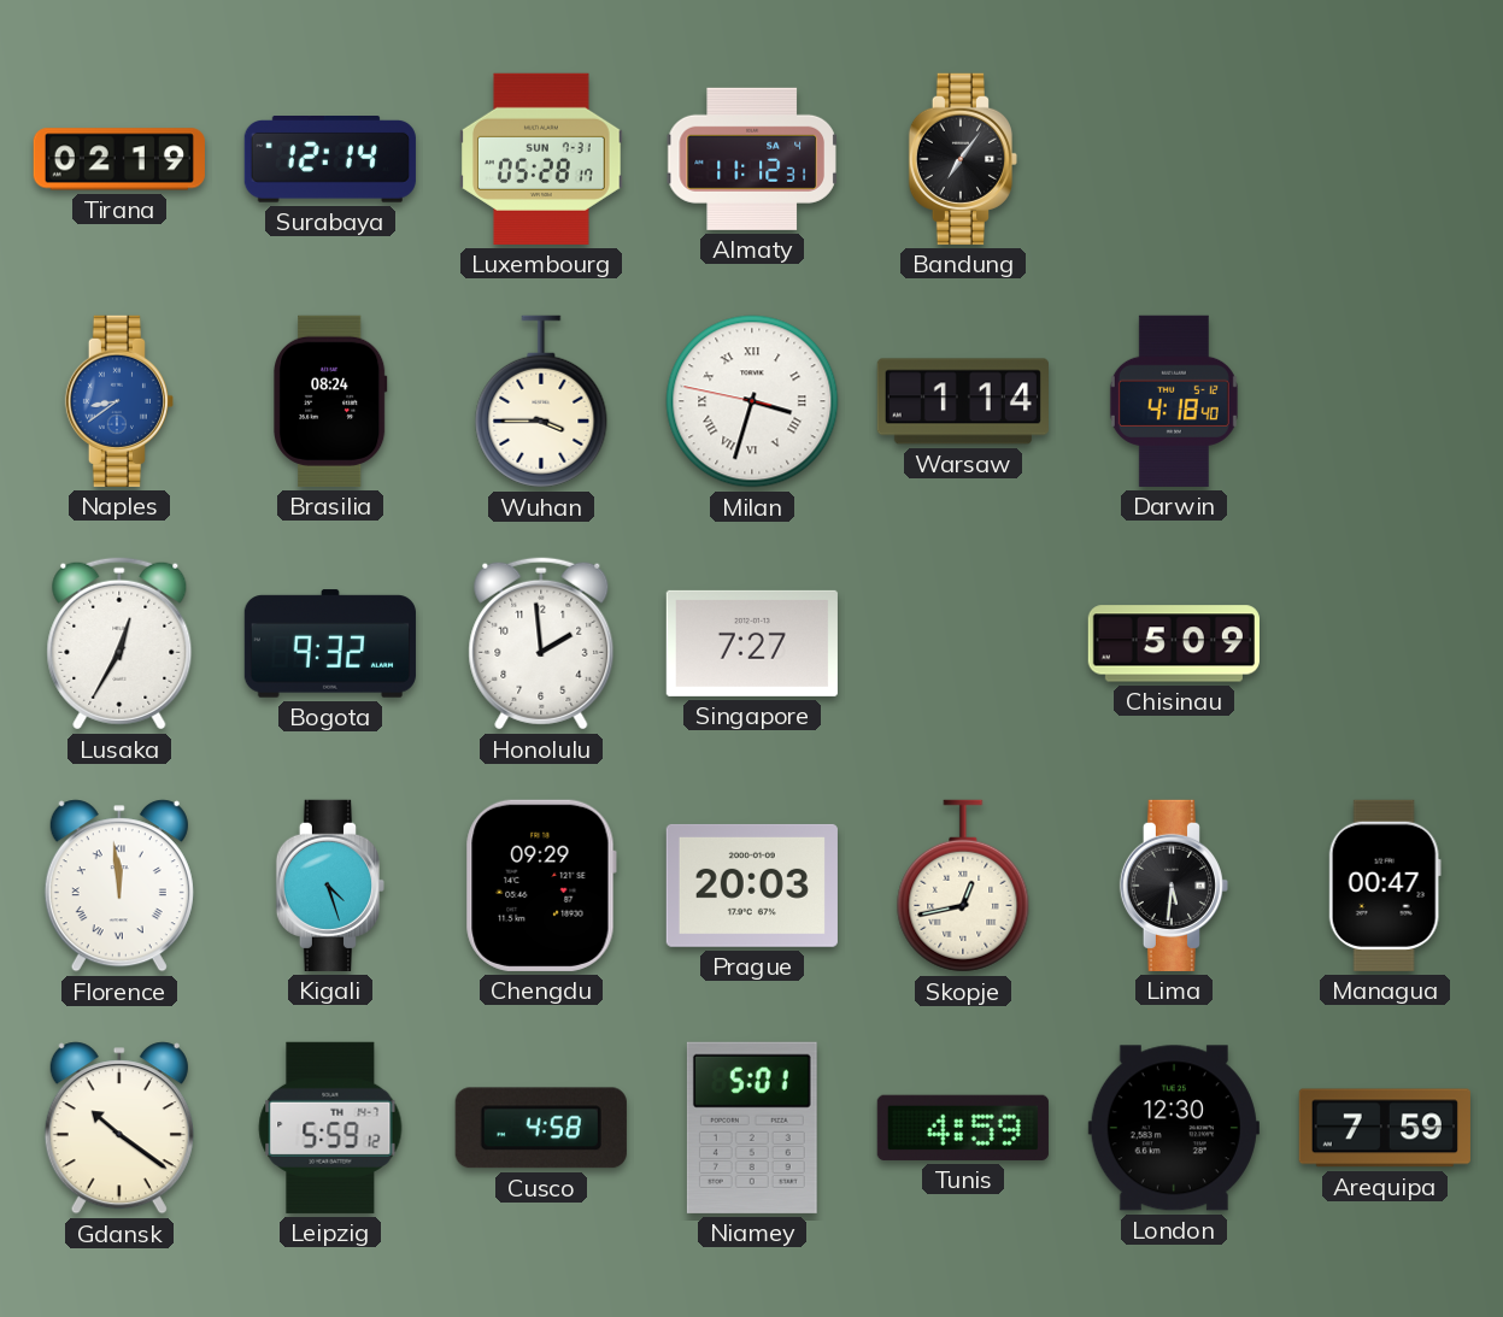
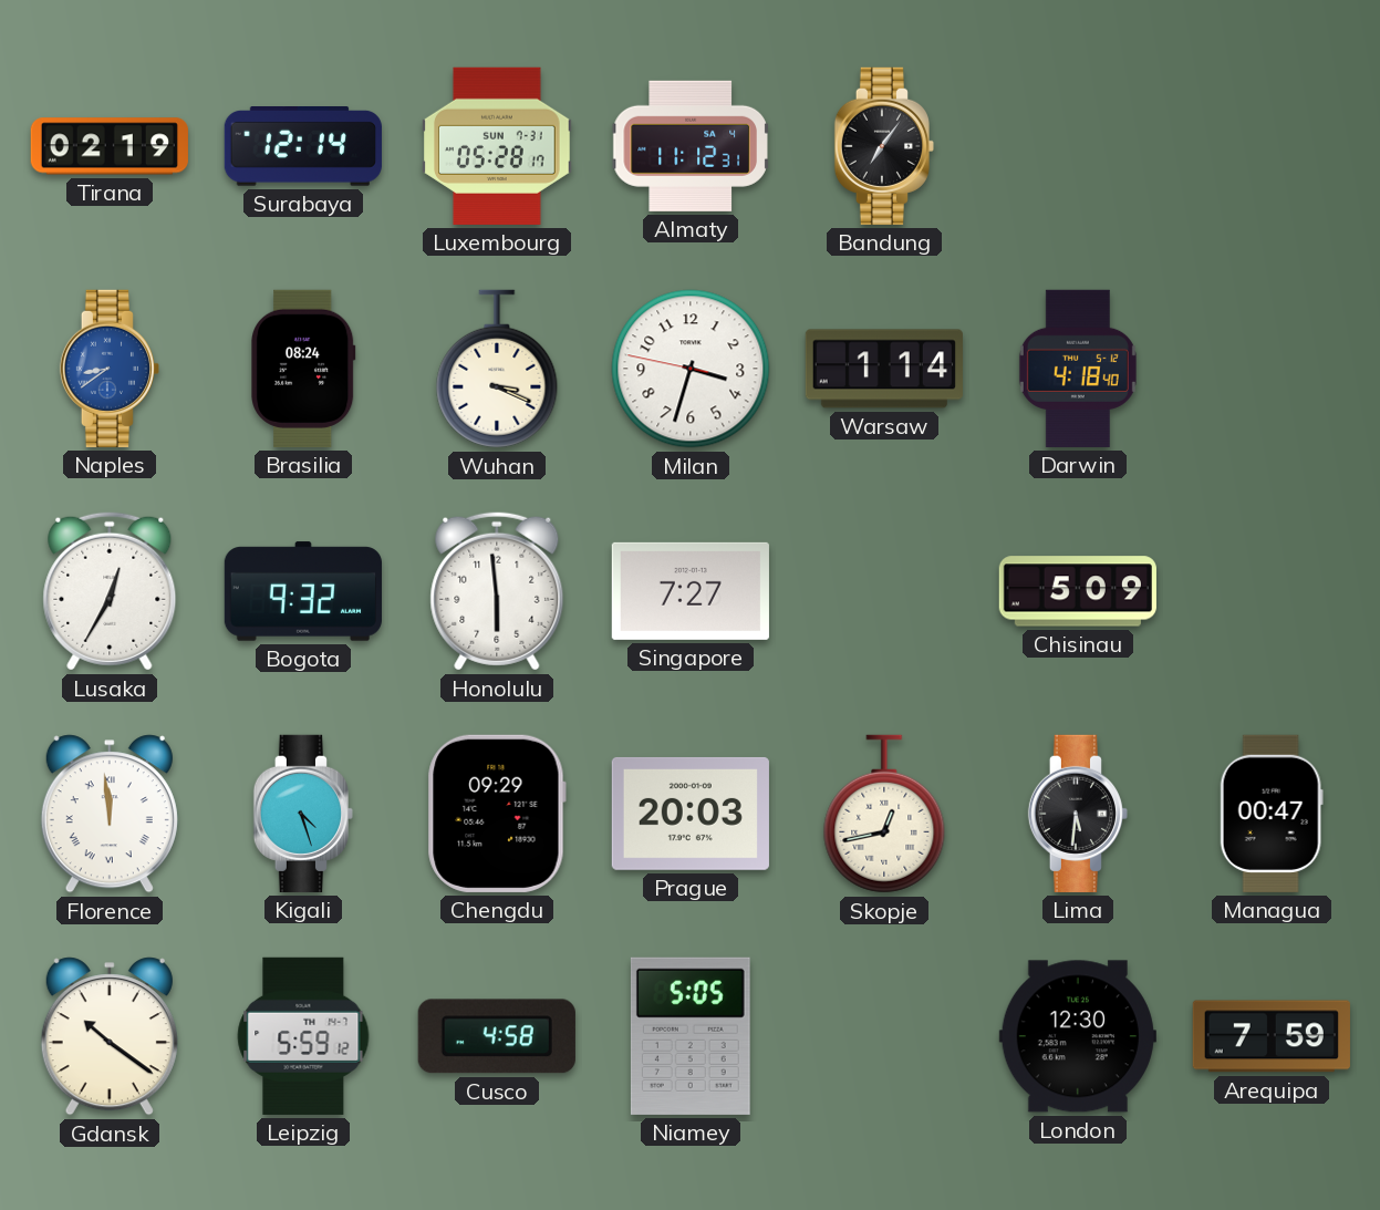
Wuhan: 3:45 -> 3:19
Milan numerals: Roman -> Arabic
Honolulu: 1:59 -> 5:59
Niamey: 5:01 -> 5:05
Tunis: 4:59 -> none
